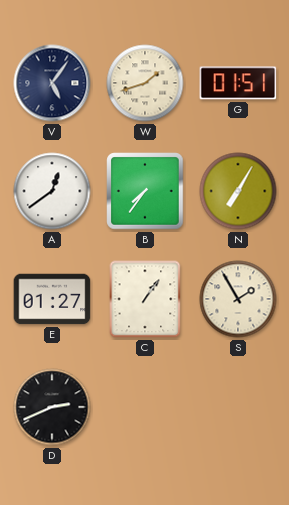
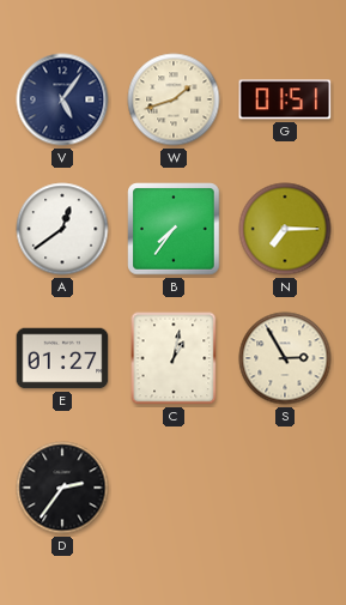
N: 7:05 -> 7:15
C: 1:06 -> 1:02
S: 1:55 -> 2:55
D: 2:41 -> 2:36
